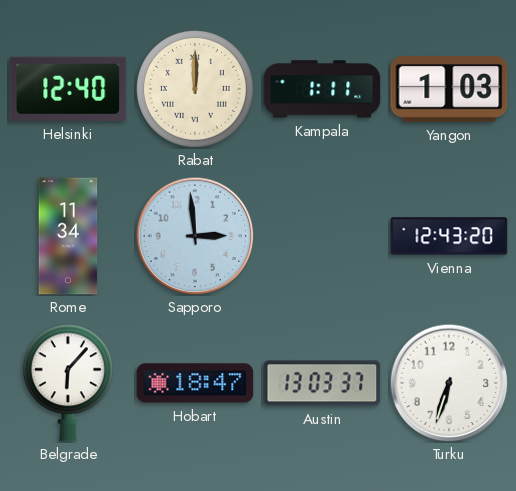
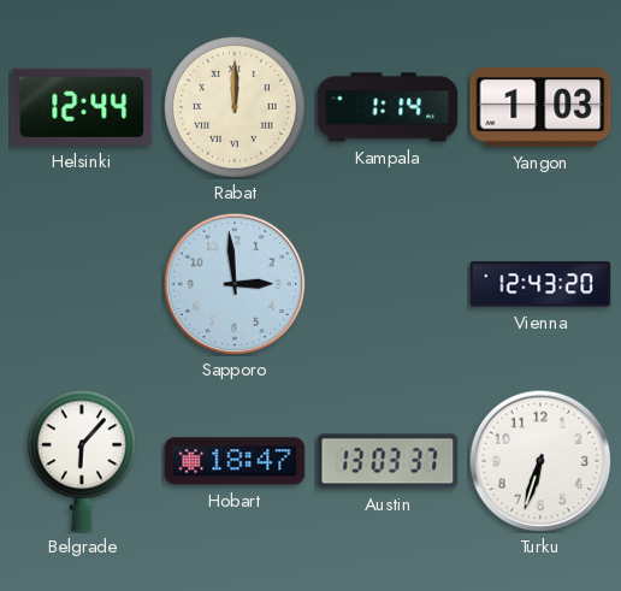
Helsinki: 12:40 -> 12:44
Kampala: 1:11 -> 1:14
Rome: 11:34 -> none
